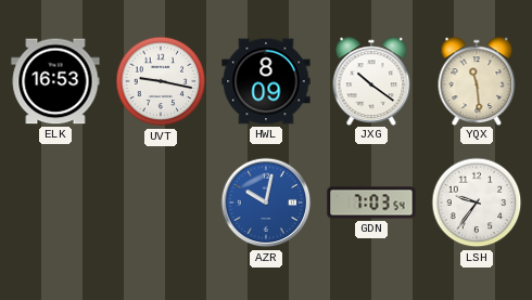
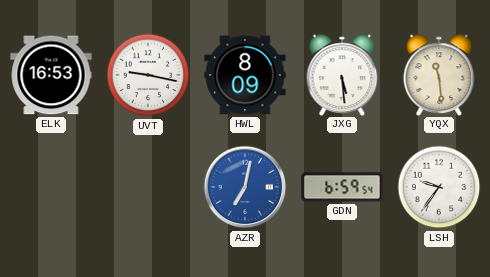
JXG: 10:21 -> 5:29
AZR: 10:02 -> 7:02
GDN: 7:03 -> 6:59
